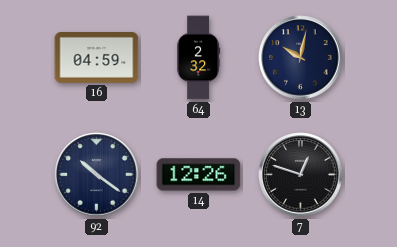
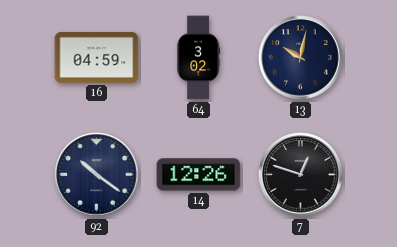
64: 2:32 -> 3:02
